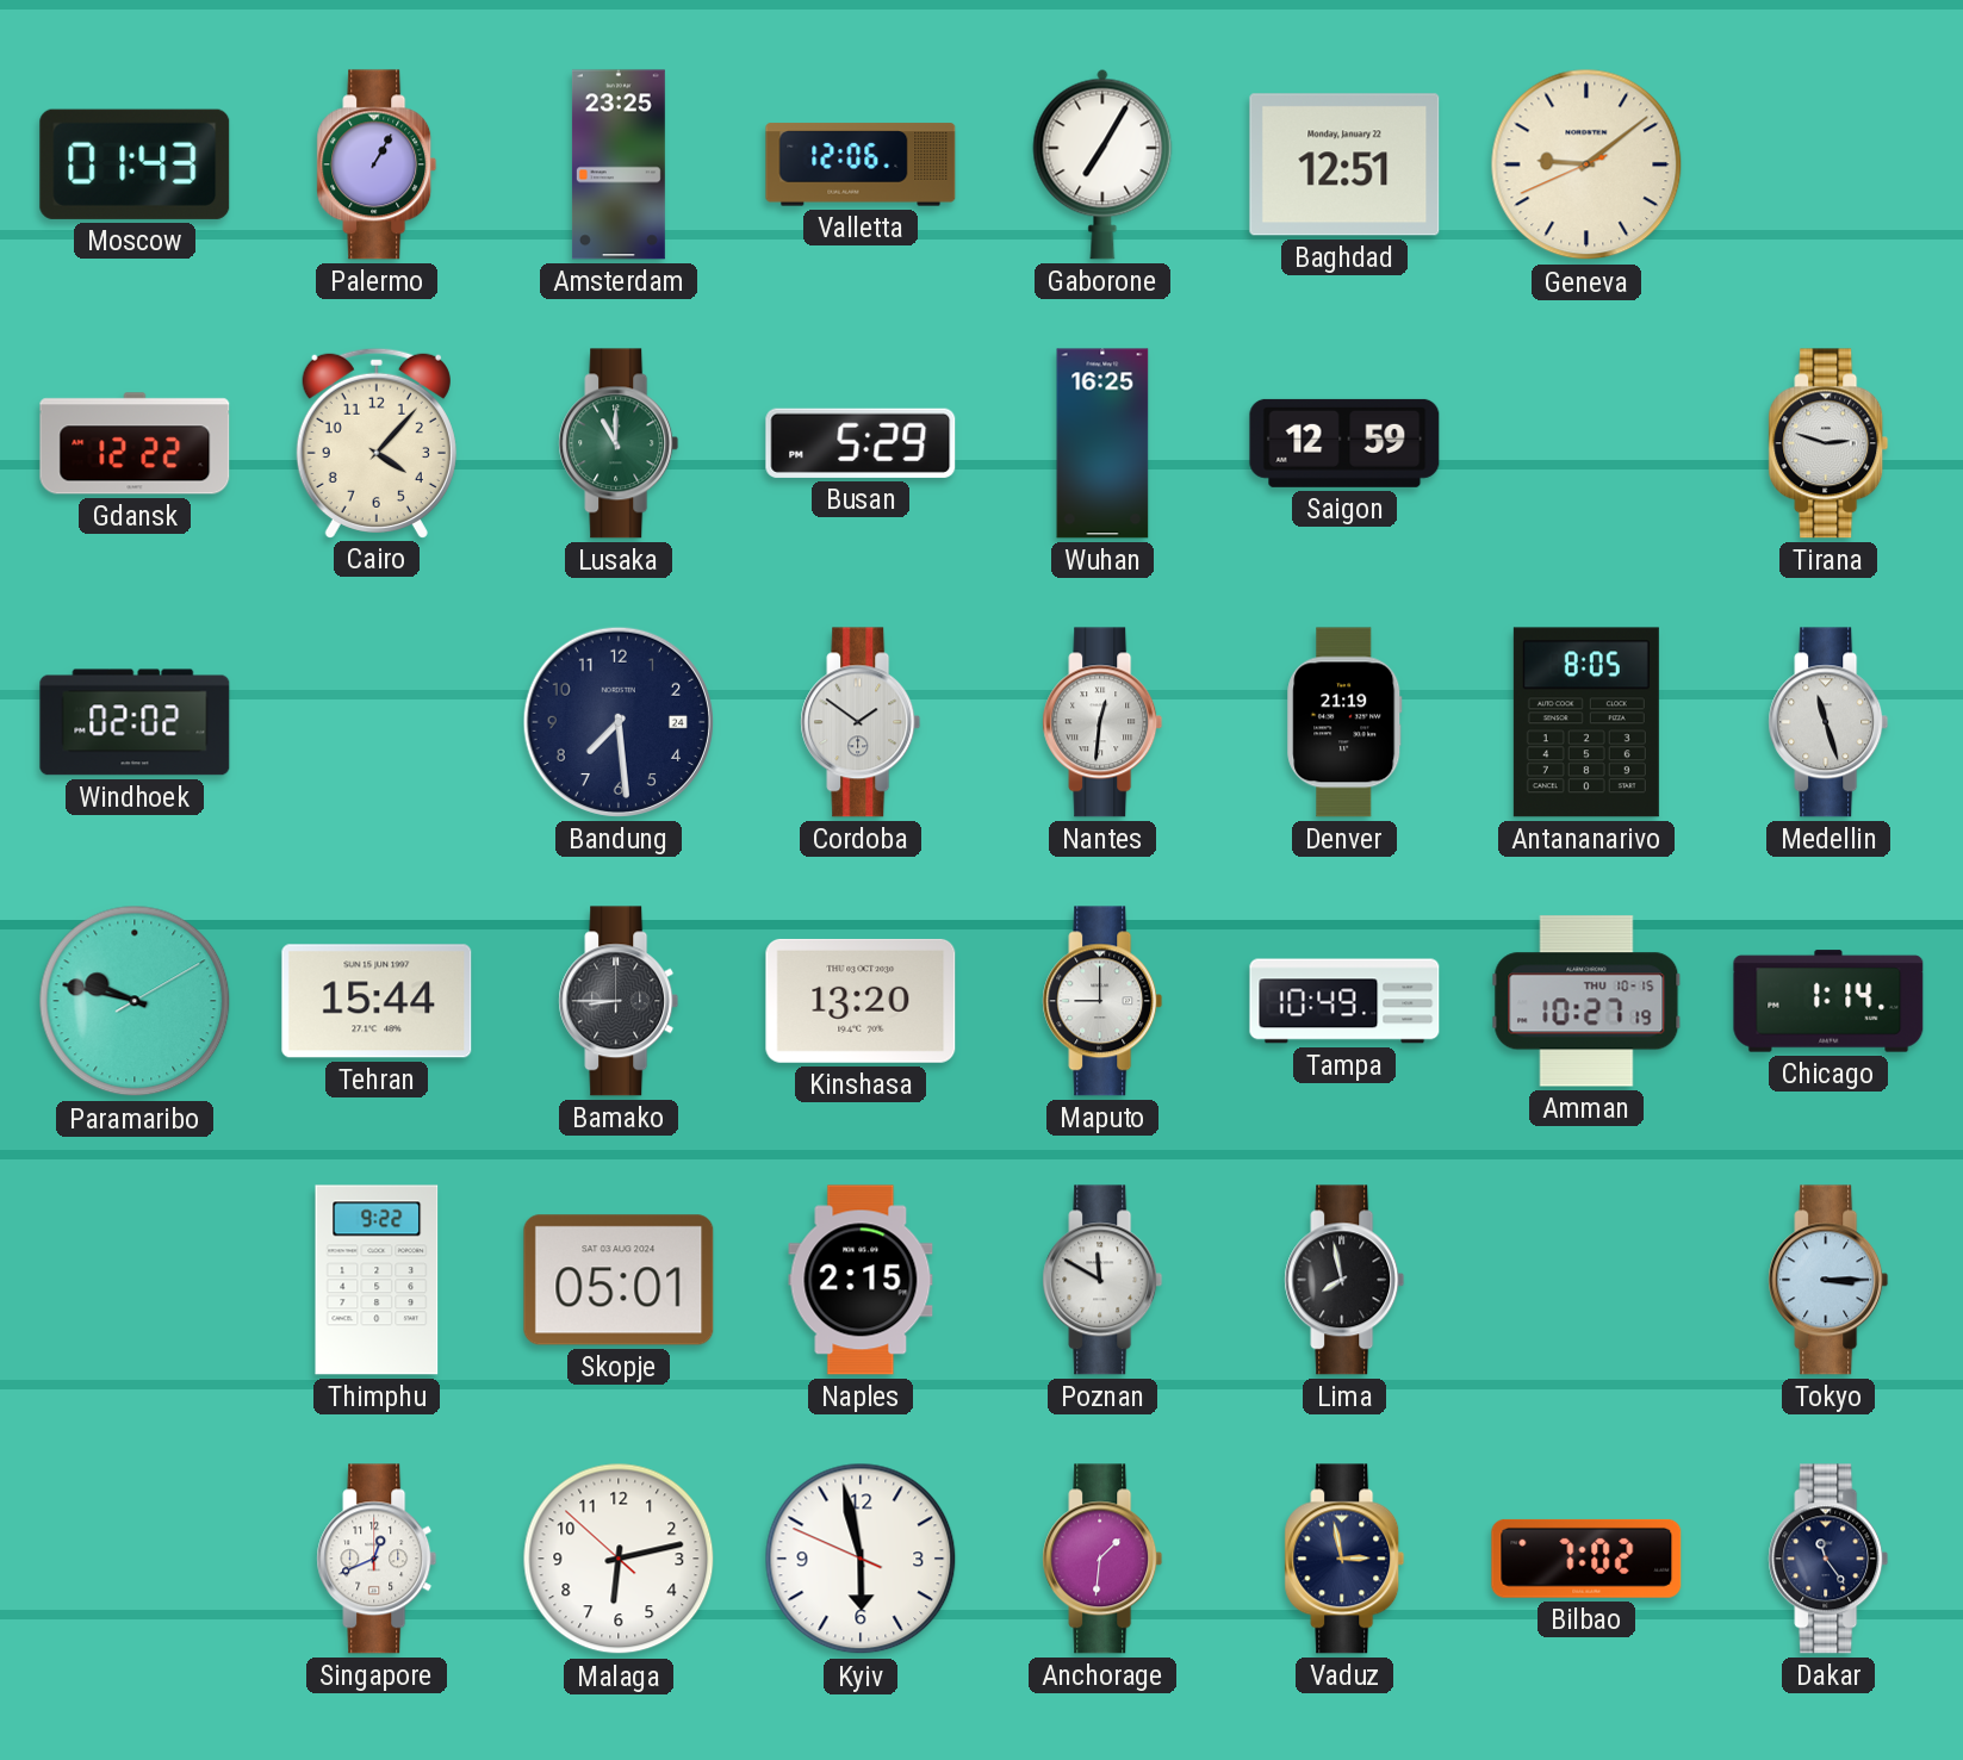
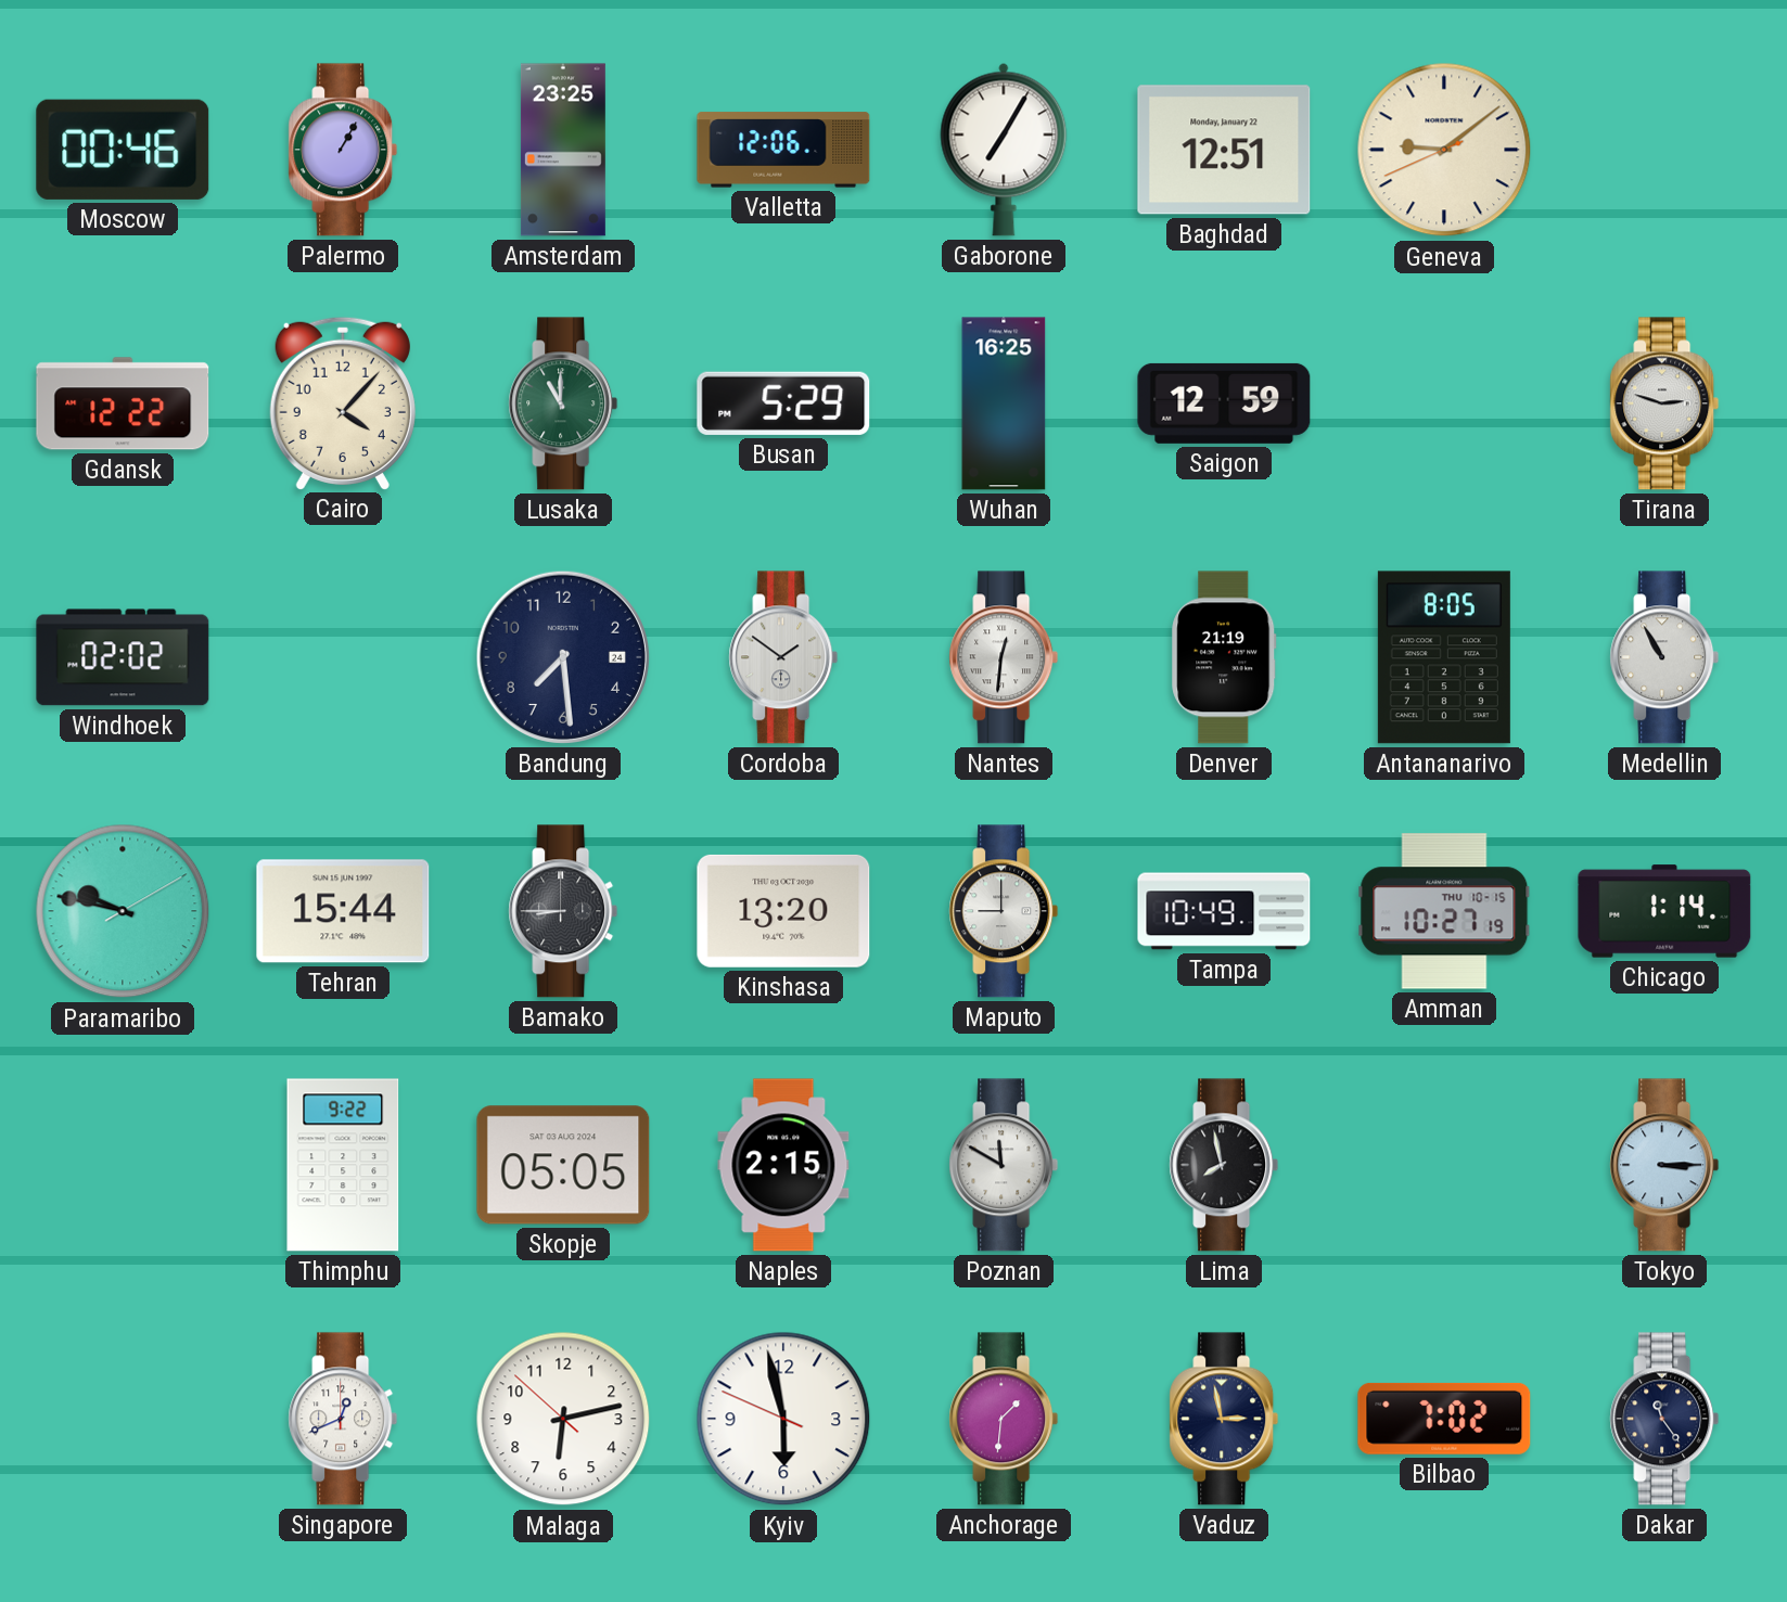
Moscow: 01:43 -> 00:46
Medellin: 11:27 -> 10:55
Skopje: 05:01 -> 05:05
